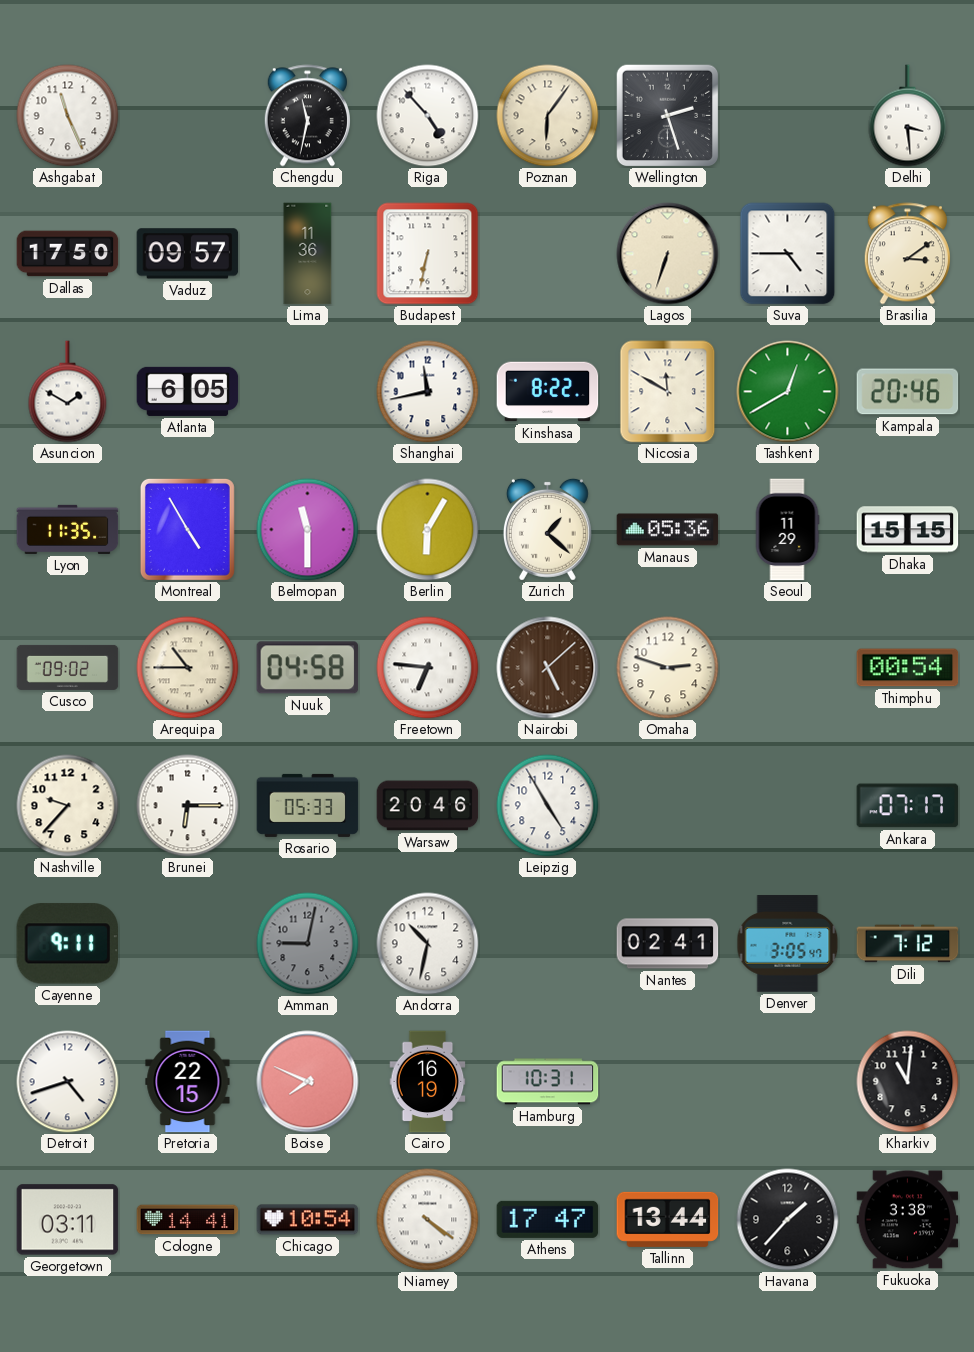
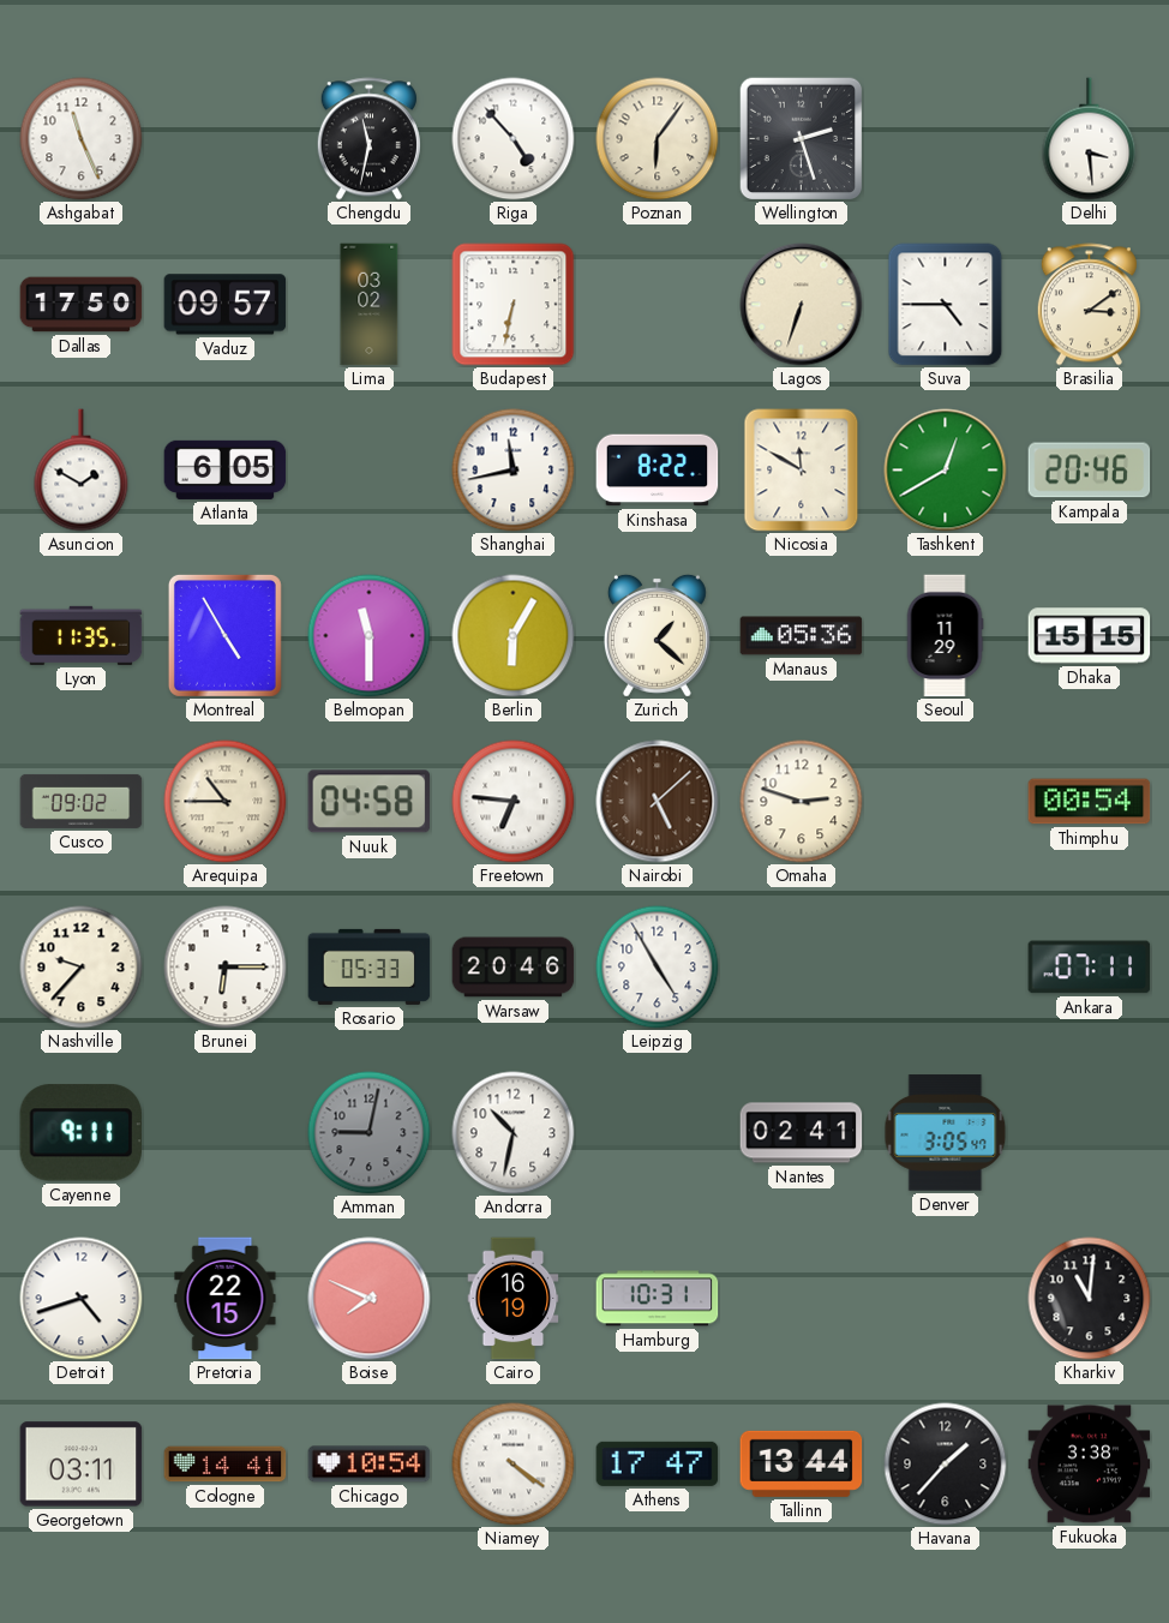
Lima: 11:36 -> 03:02
Ankara: 07:17 -> 07:11
Dili: 7:12 -> none
